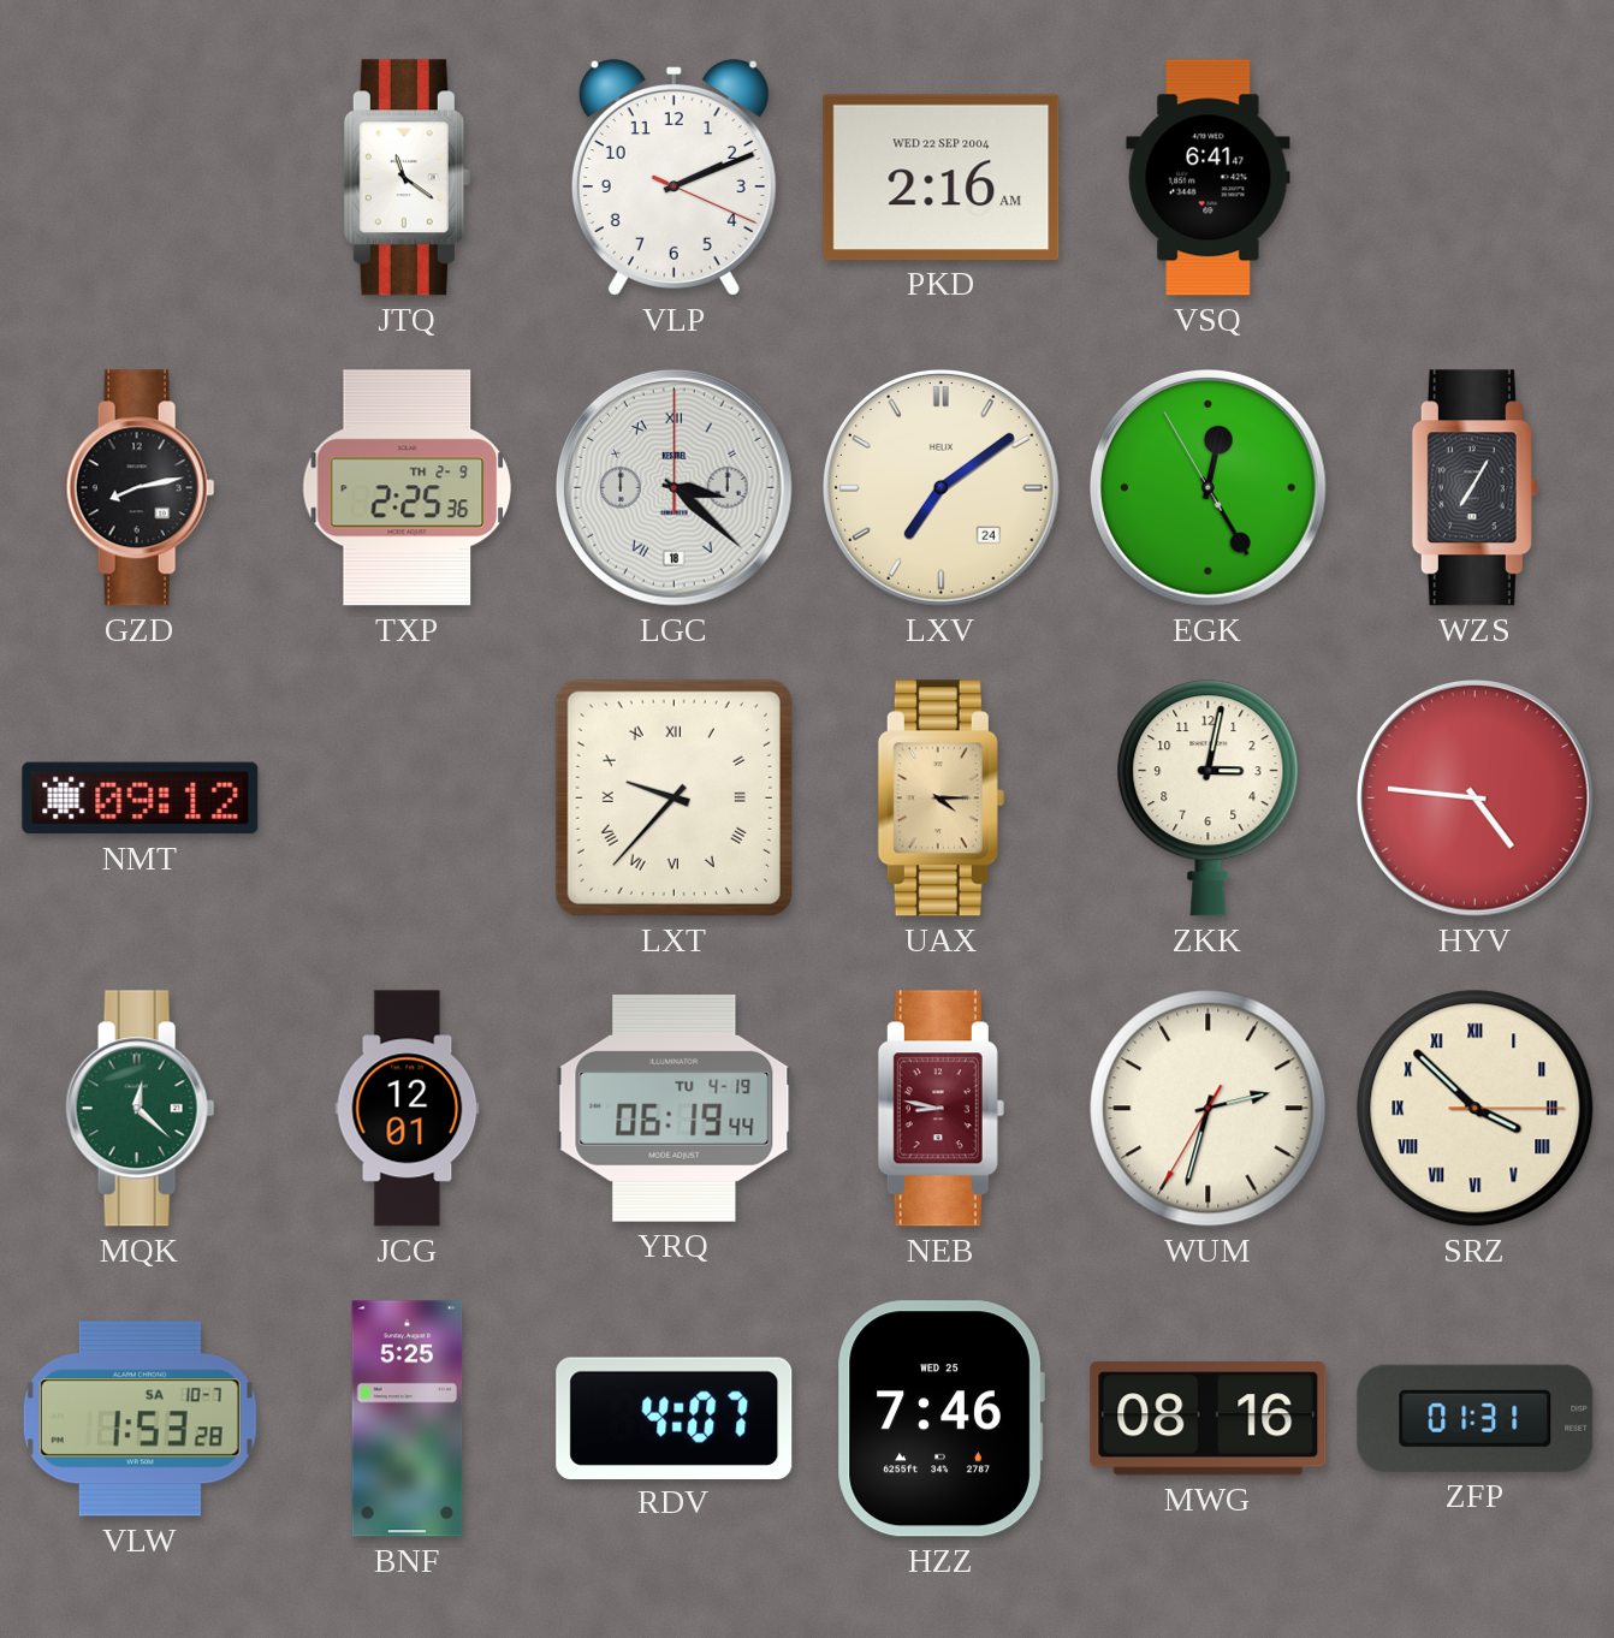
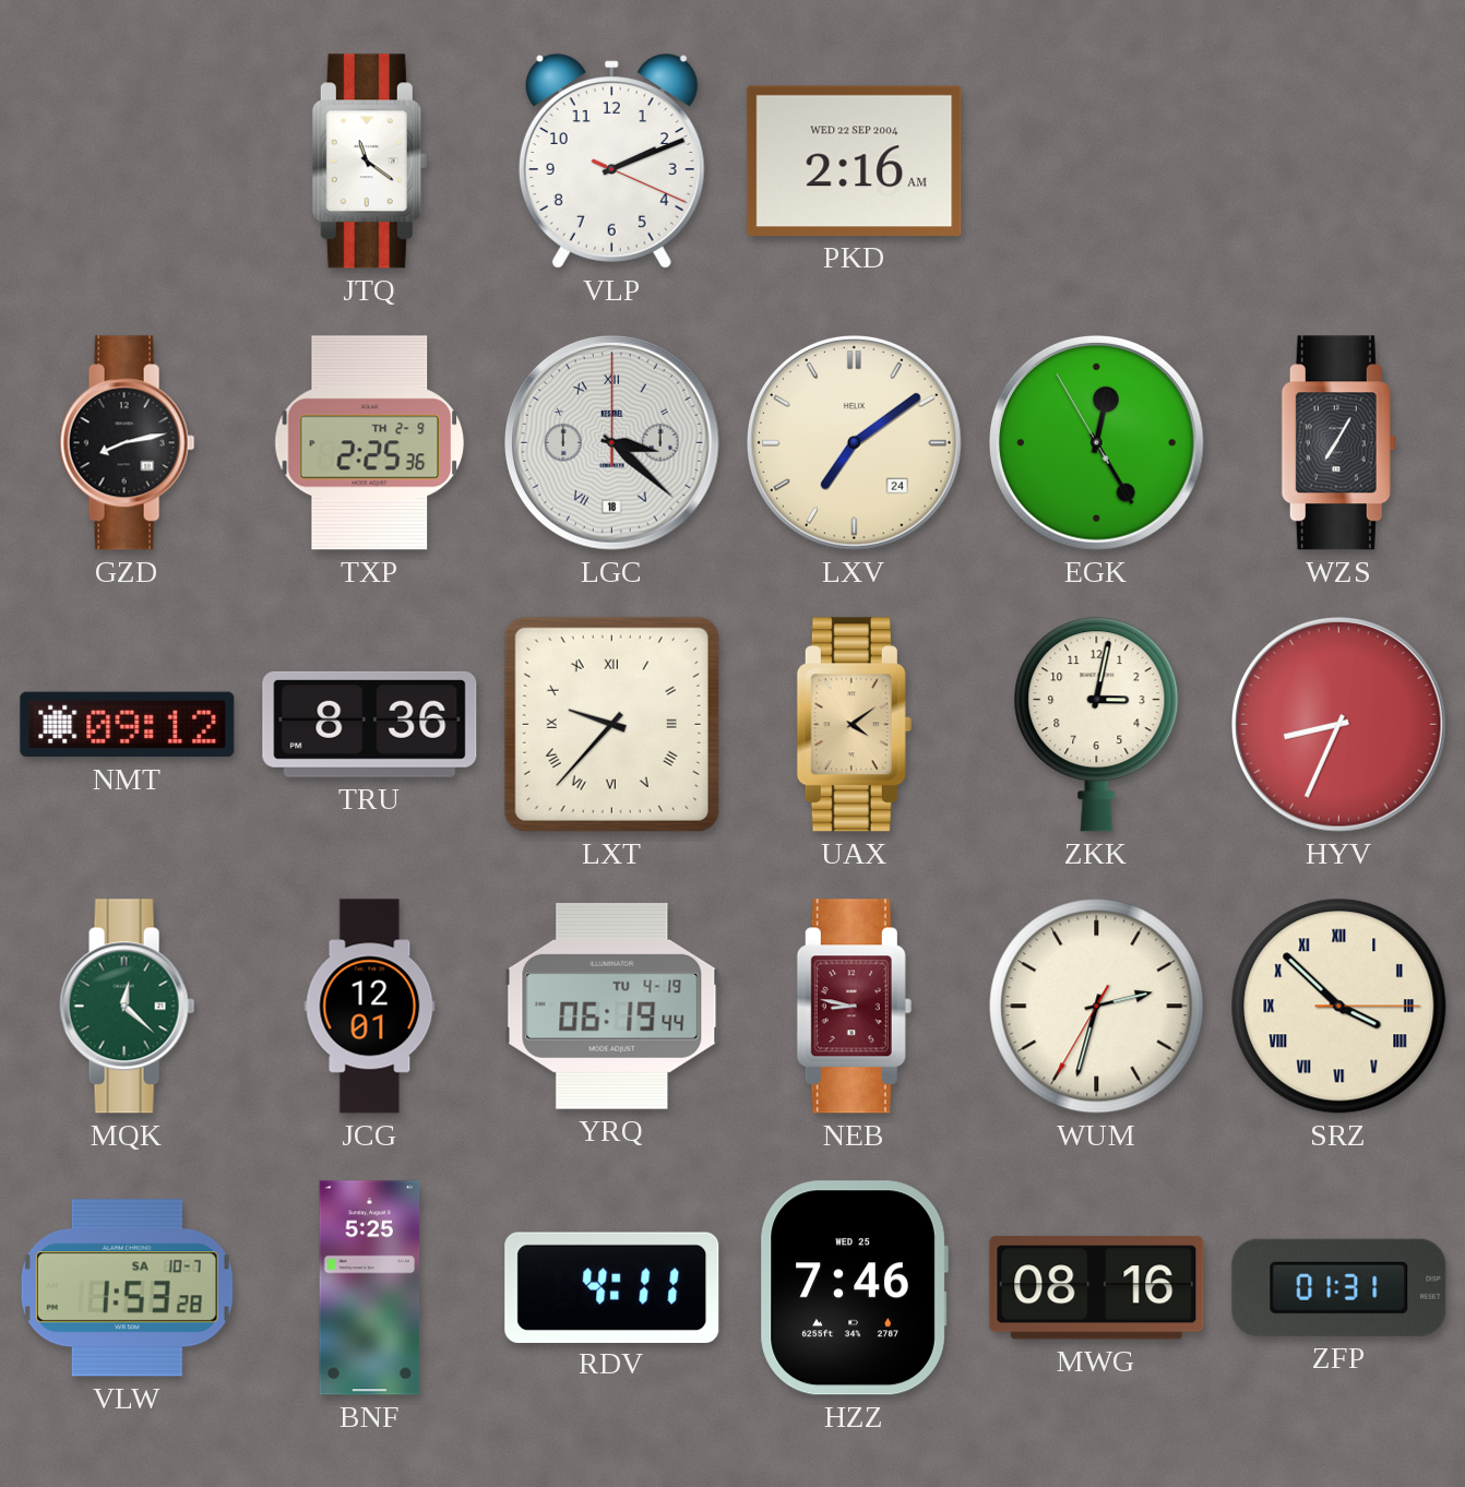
VSQ: 6:41 -> none
TRU: none -> 8:36
UAX: 4:15 -> 4:09
HYV: 4:46 -> 8:34
RDV: 4:07 -> 4:11
